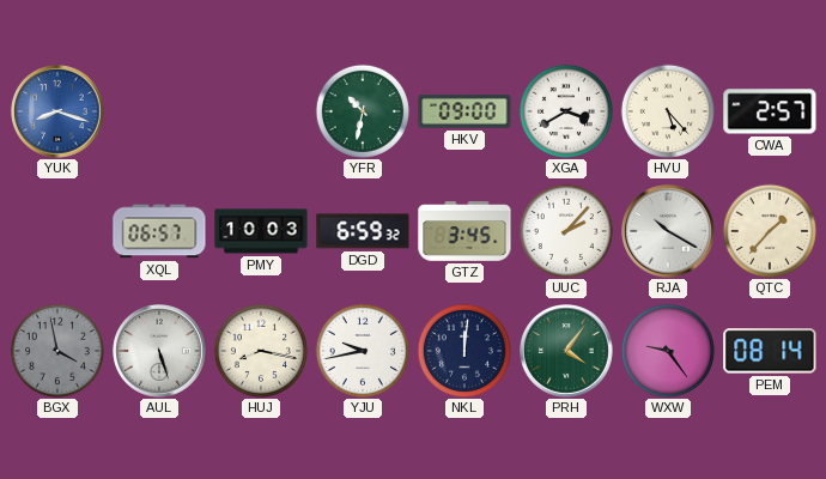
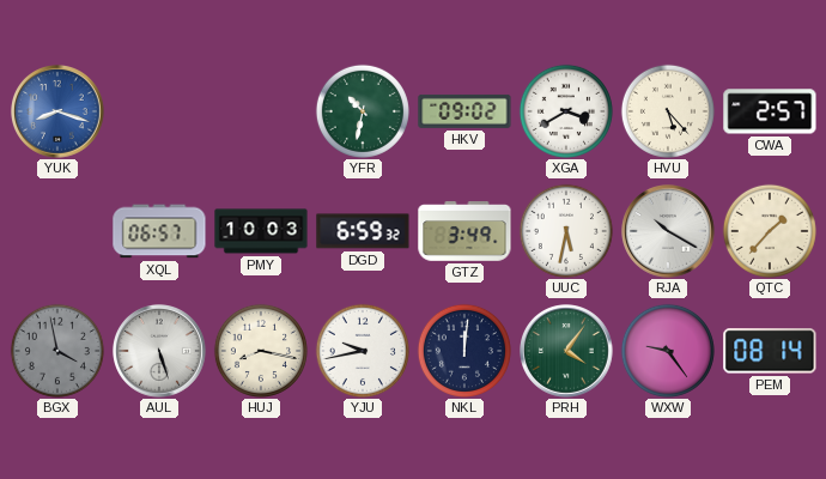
HKV: 09:00 -> 09:02
GTZ: 3:45 -> 3:49
UUC: 2:07 -> 5:32
